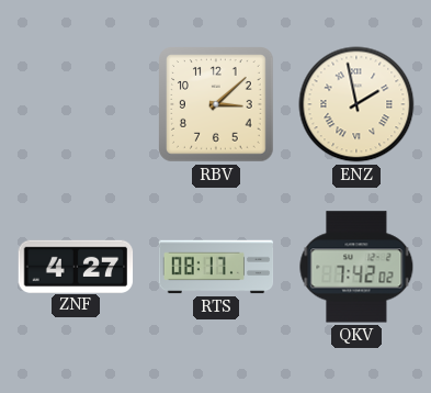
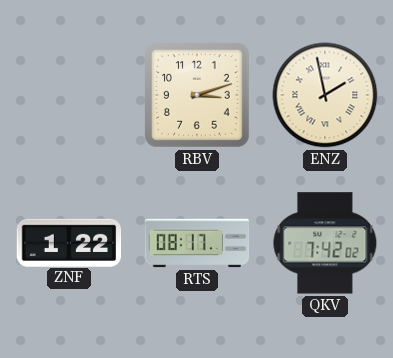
RBV: 3:08 -> 3:12
ZNF: 4:27 -> 1:22
